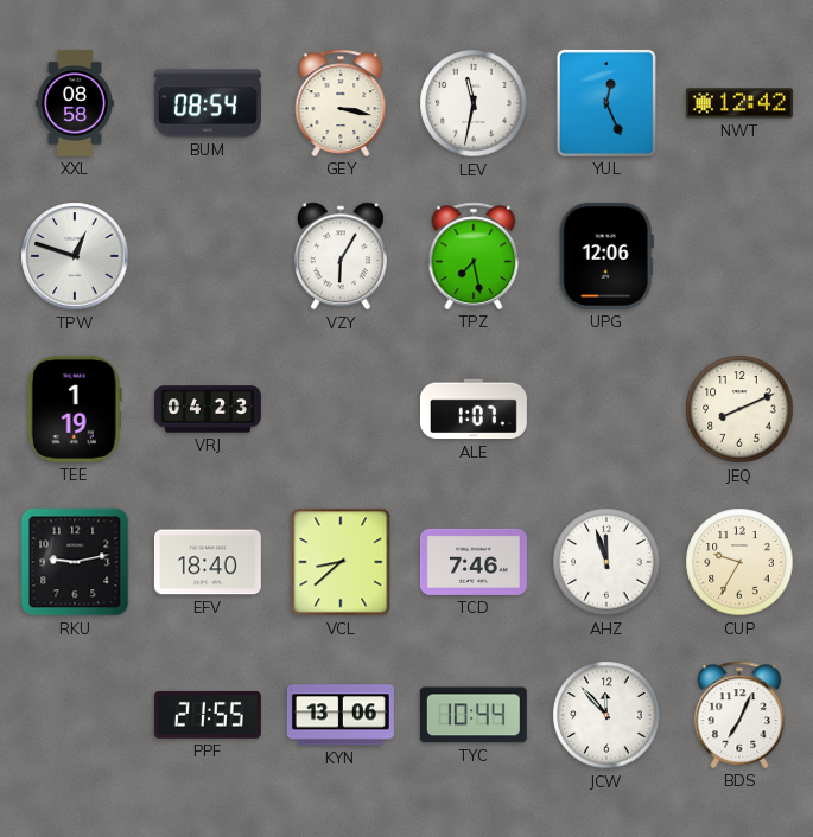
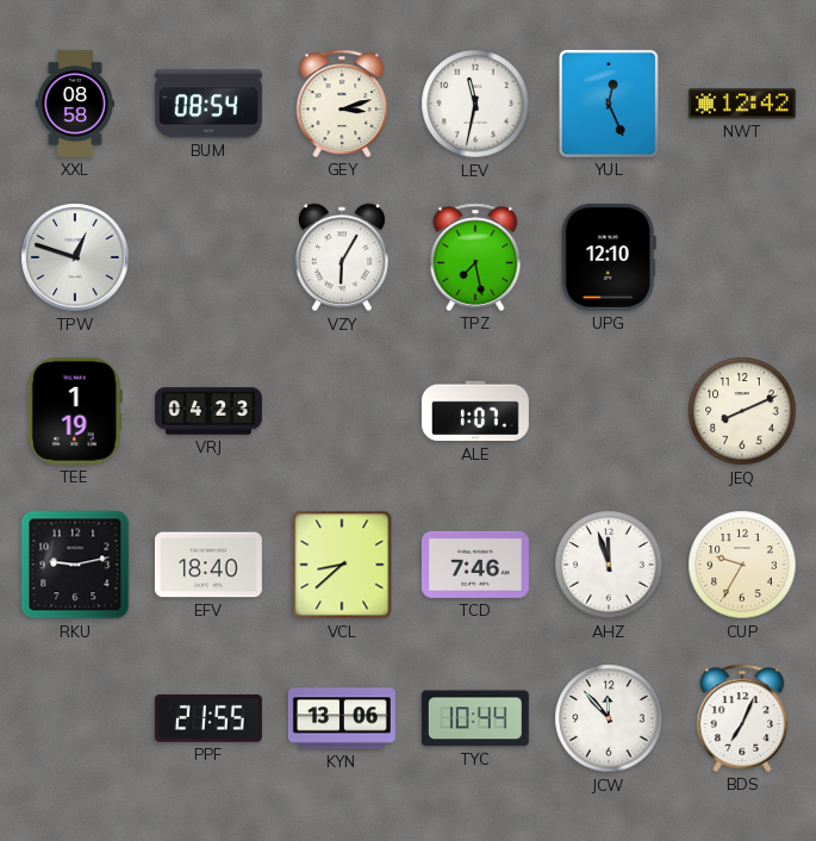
GEY: 3:17 -> 3:12
UPG: 12:06 -> 12:10
